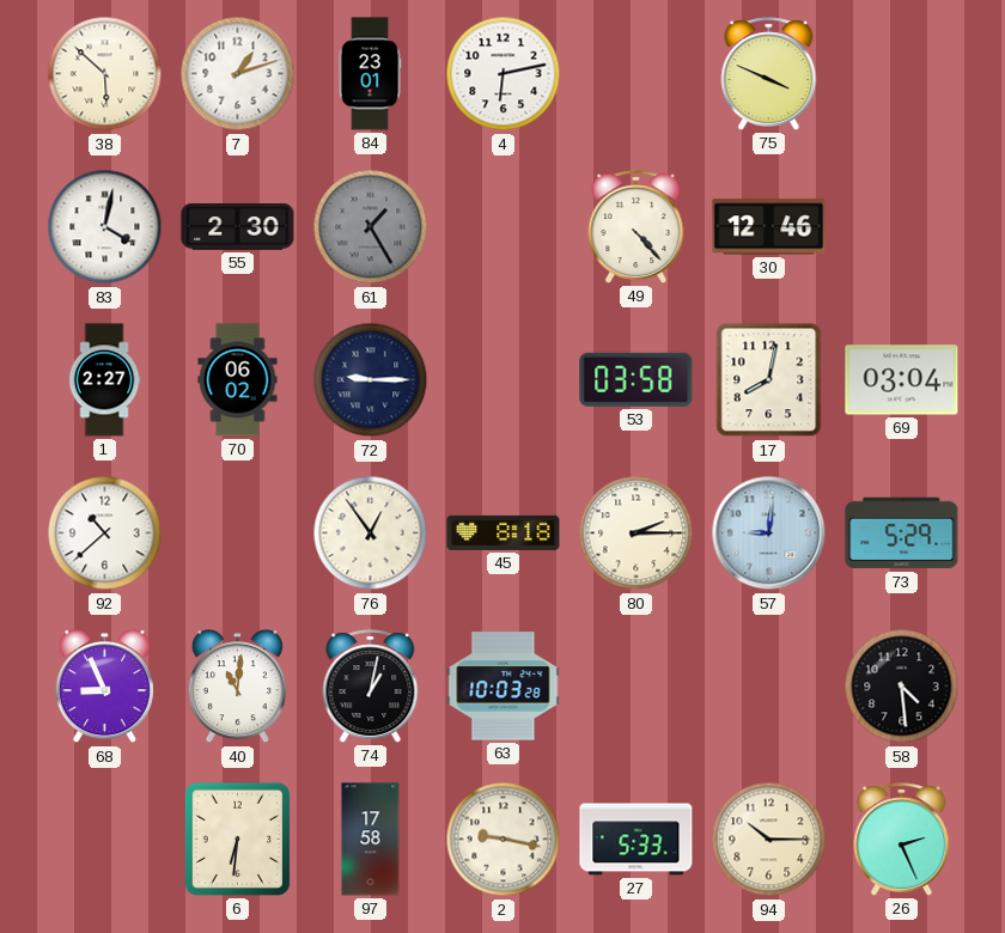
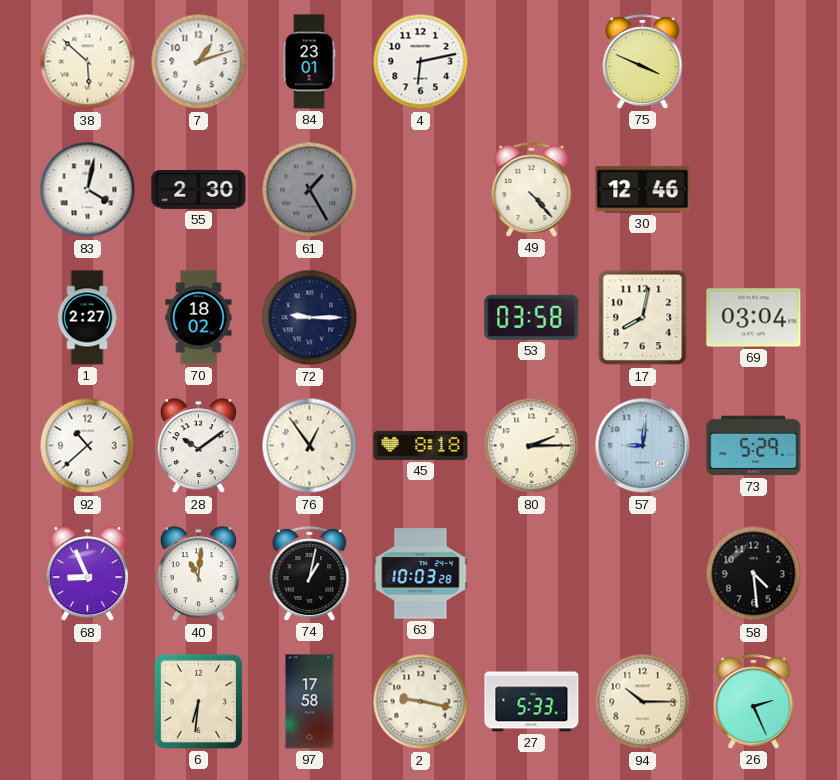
70: 06:02 -> 18:02
28: none -> 10:09
